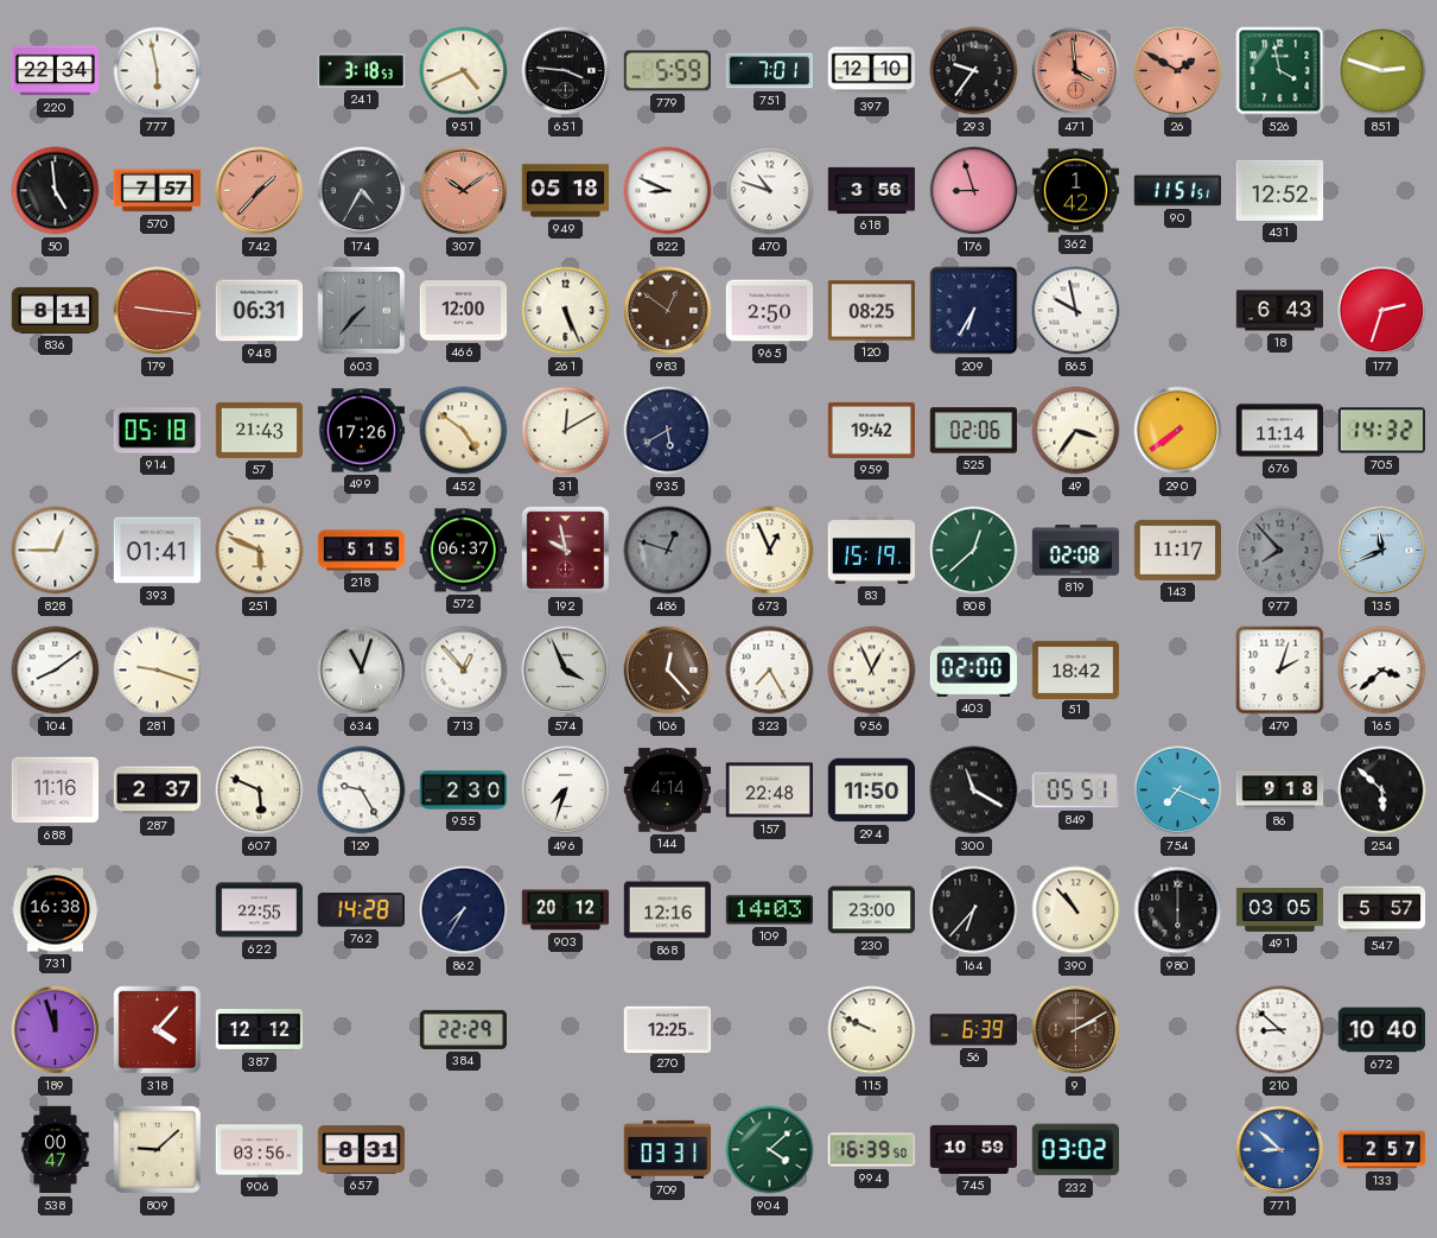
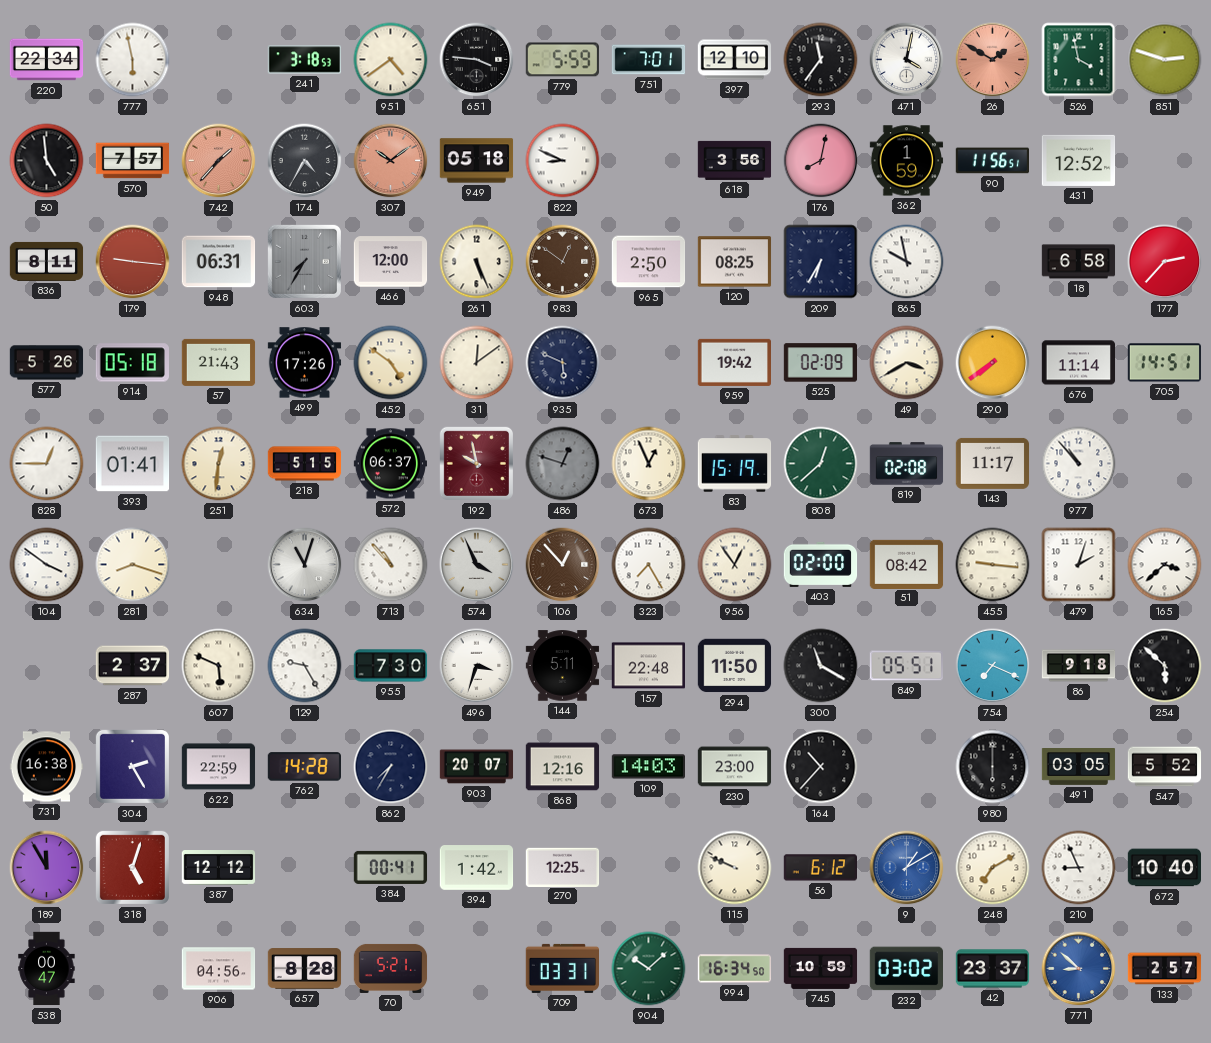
951: 4:41 -> 4:39
293: 9:36 -> 11:36
471: 3:59 -> 4:02
471 dial: salmon -> white
470: 10:48 -> none
176: 8:57 -> 8:02
362: 1:42 -> 1:59
90: 11:51 -> 11:56
603: 7:37 -> 7:35
18: 6:43 -> 6:58
177: 2:33 -> 2:37
577: none -> 5:26
31: 12:10 -> 12:09
935: 5:40 -> 5:49
525: 02:06 -> 02:09
49: 3:36 -> 3:40
705: 14:32 -> 14:51
251: 5:49 -> 12:31
977: 7:53 -> 10:53
977 dial: grey -> white
135: 11:41 -> none
104: 8:09 -> 3:51
281: 9:18 -> 8:18
713: 12:53 -> 10:53
106: 12:23 -> 12:53
956: 12:56 -> 12:54
51: 18:42 -> 08:42
455: none -> 9:16
688: 11:16 -> none
955: 2:30 -> 7:30
496: 7:33 -> 3:33
144: 4:14 -> 5:11
304: none -> 2:25
622: 22:55 -> 22:59
903: 20:12 -> 20:07
164: 6:37 -> 10:37
390: 10:53 -> none
547: 5:57 -> 5:52
189: 11:57 -> 11:55
318: 4:07 -> 5:03
384: 22:29 -> 00:41
394: none -> 1:42
56: 6:39 -> 6:12
9: 2:10 -> 1:10
9 dial: brown -> blue
248: none -> 7:10
210: 8:52 -> 8:56
809: 9:08 -> none
906: 03:56 -> 04:56
657: 8:31 -> 8:28
70: none -> 5:21
904: 4:08 -> 10:08
994: 16:39 -> 16:34
42: none -> 23:37
